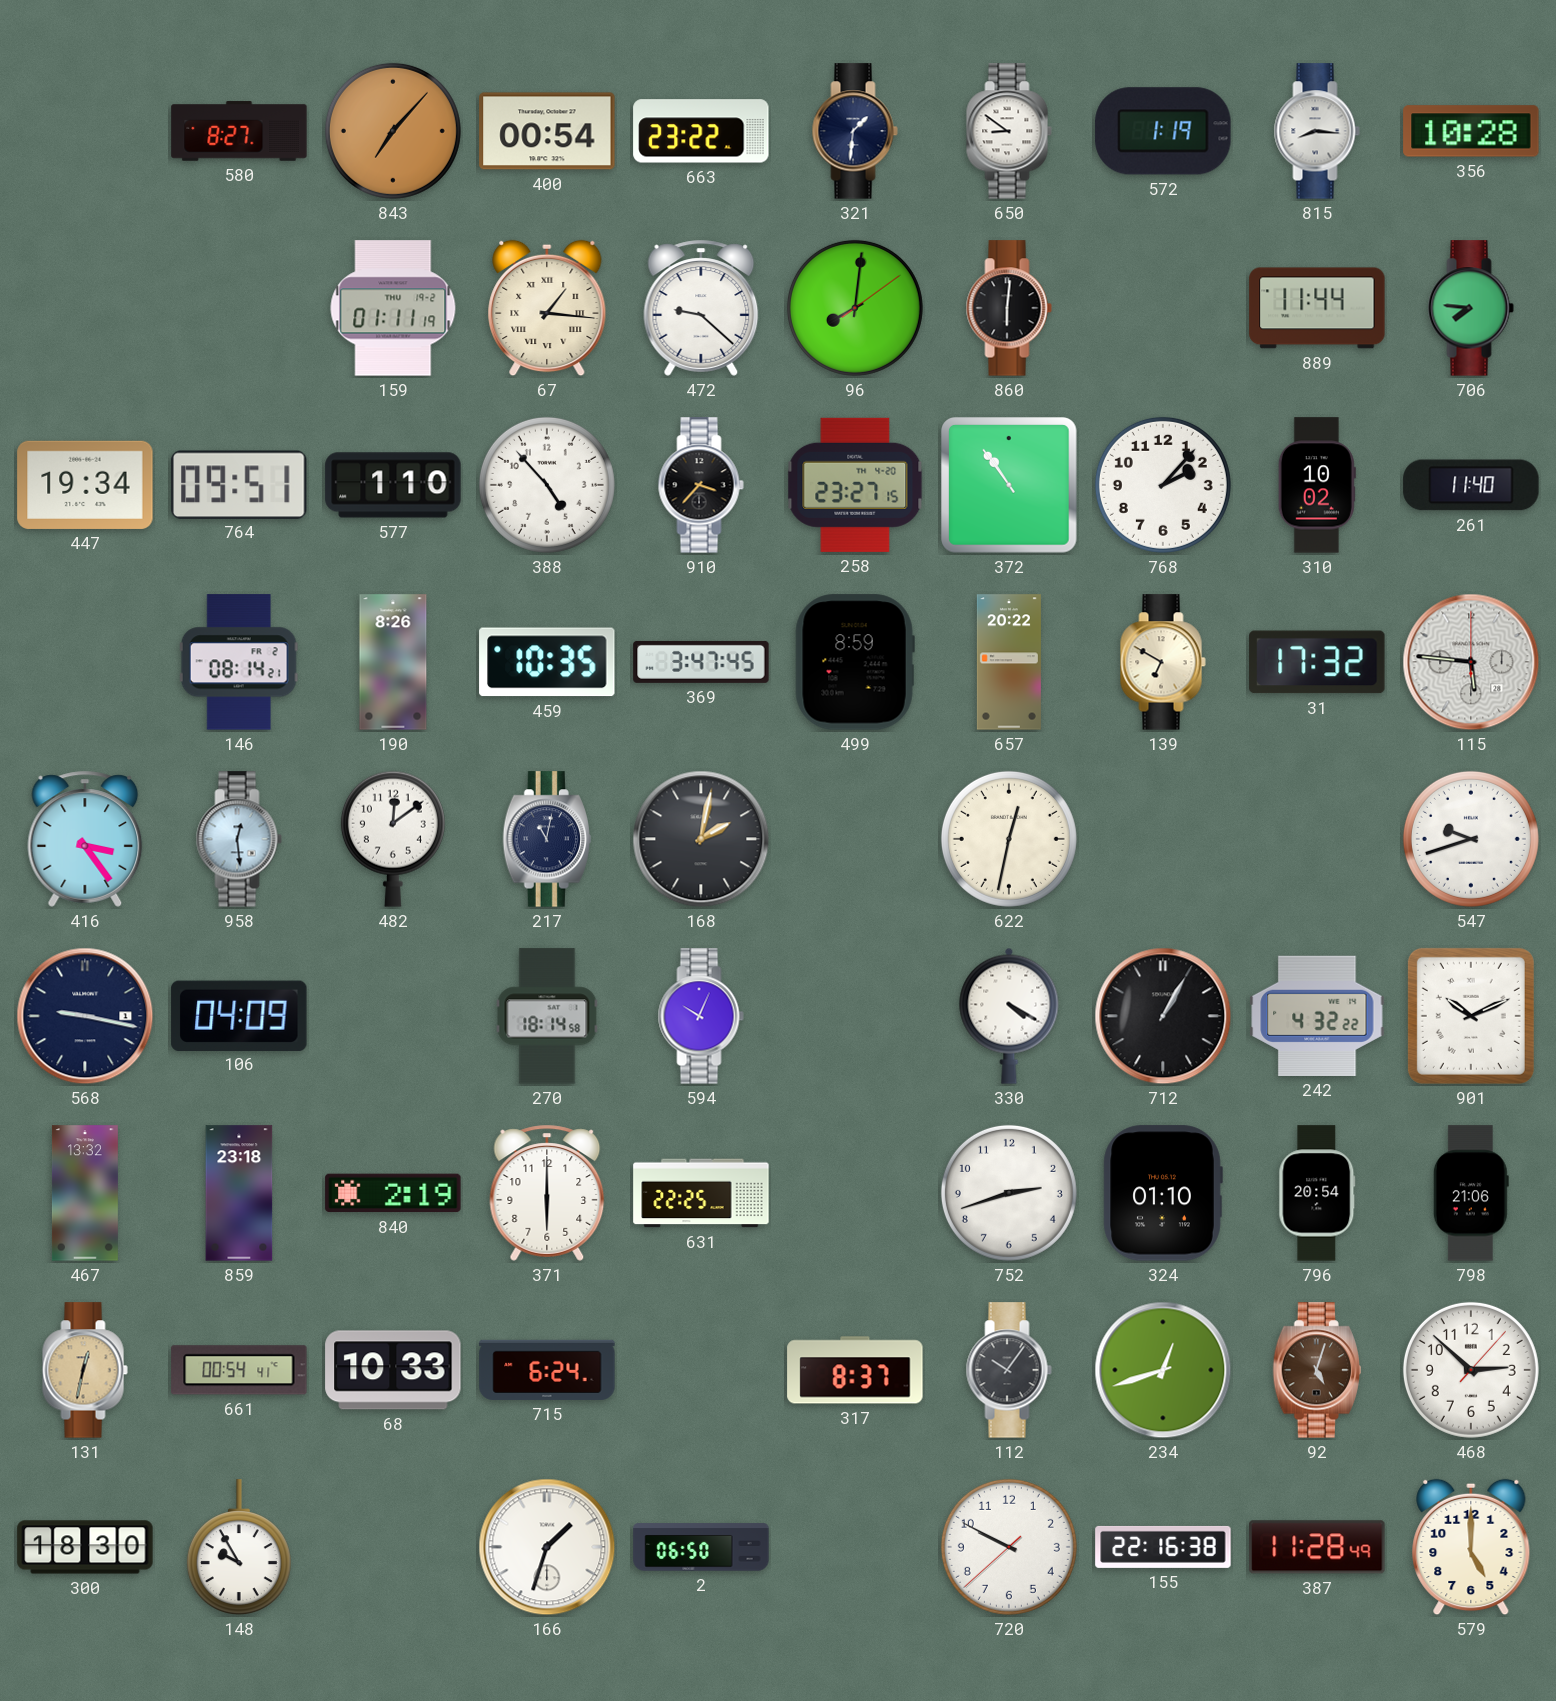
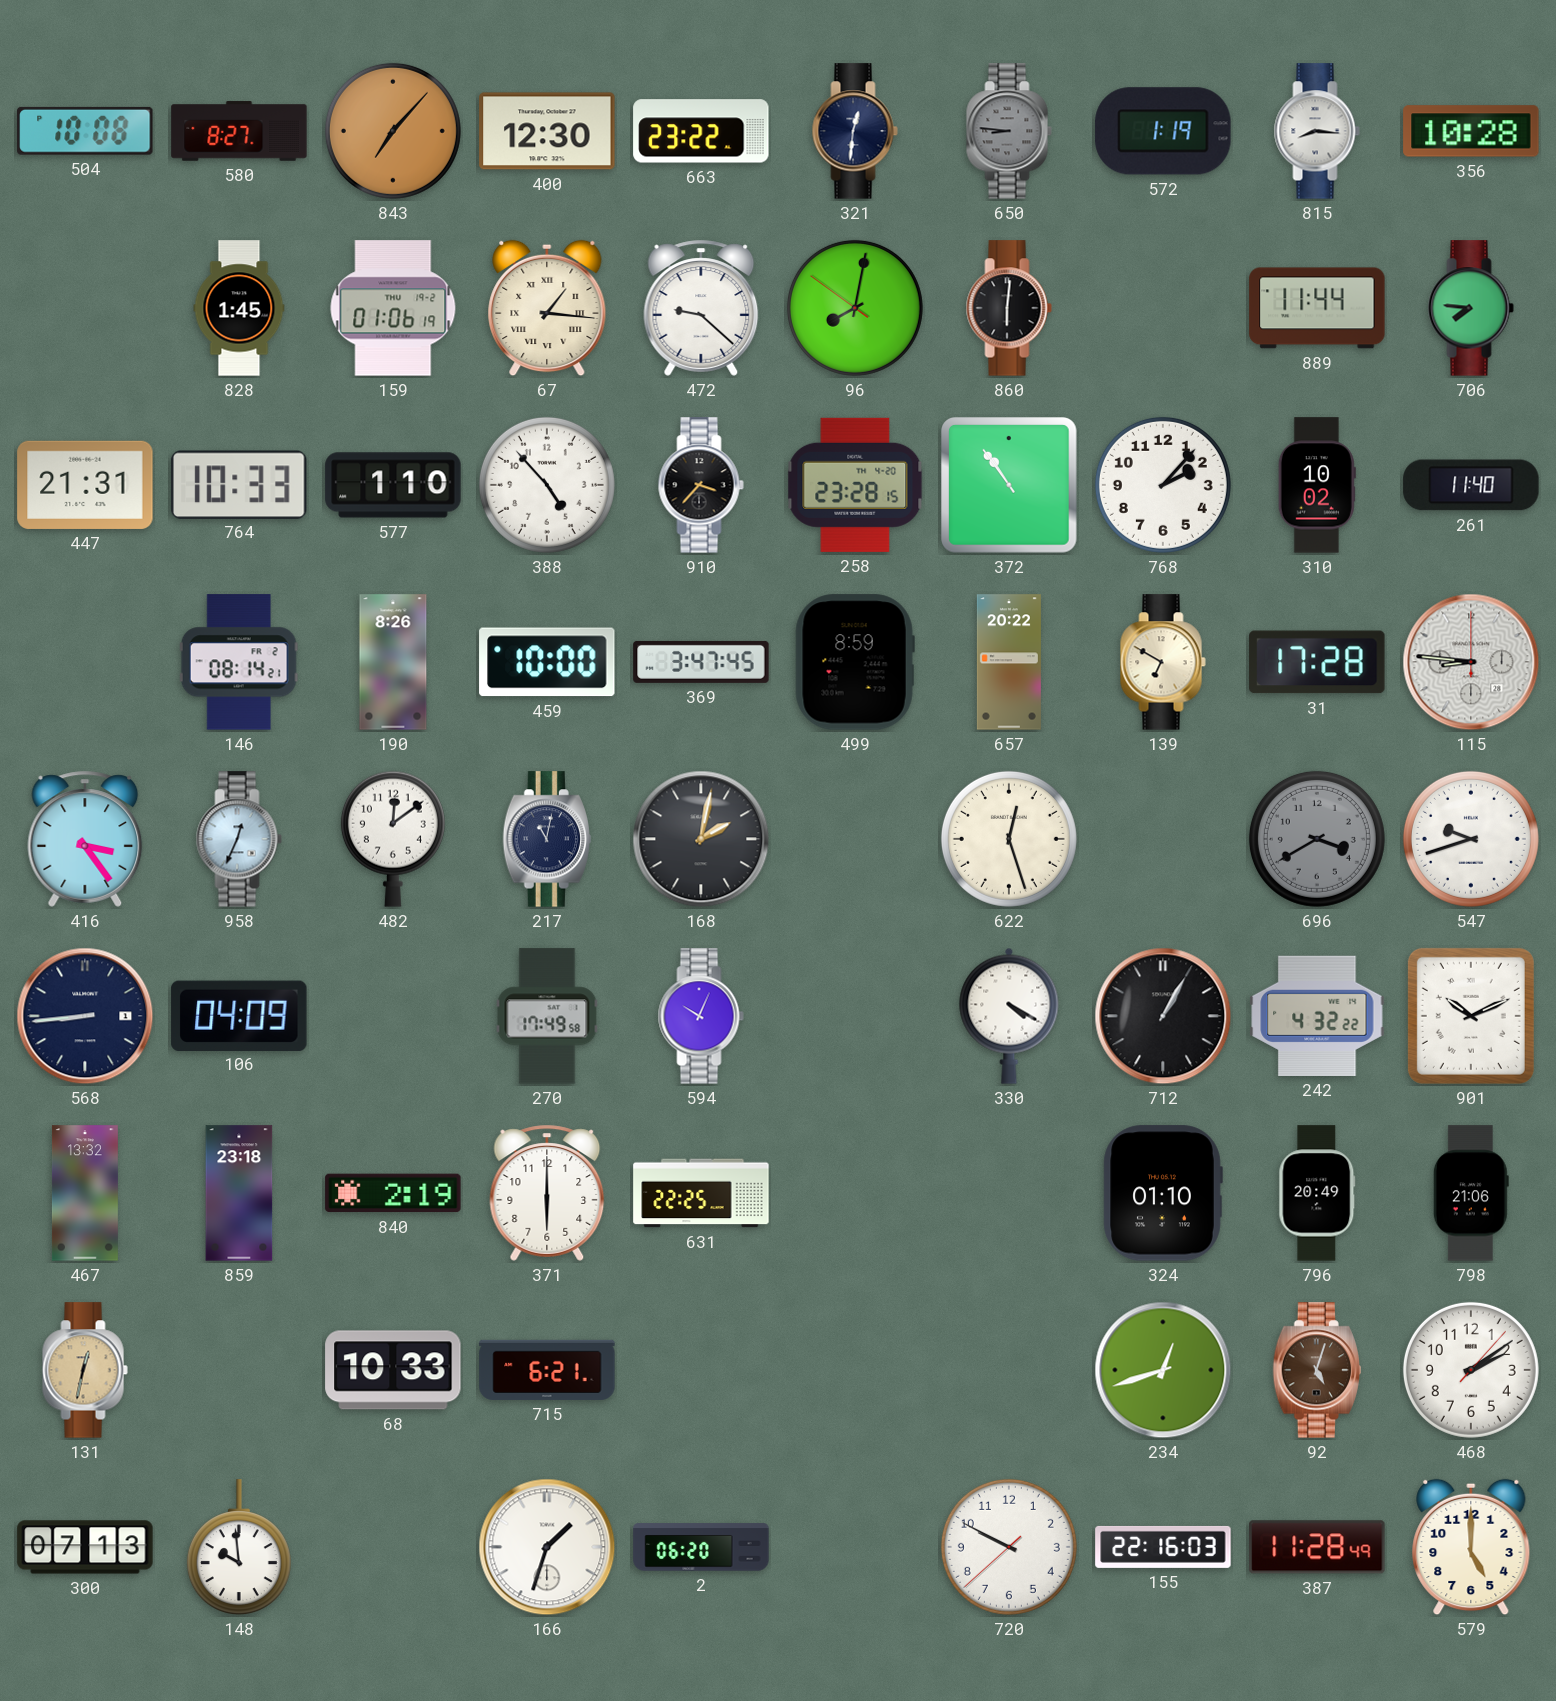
504: none -> 10:08
400: 00:54 -> 12:30
321: 1:31 -> 12:31
650: 8:51 -> 8:46
650 dial: white -> grey
828: none -> 1:45
159: 01:11 -> 01:06
96: 8:01:09 -> 8:01:51
447: 19:34 -> 21:31
764: 09:51 -> 10:33
258: 23:27 -> 23:28
459: 10:35 -> 10:00
31: 17:32 -> 17:28
115: 5:46 -> 8:46
958: 12:29 -> 12:34
622: 12:32 -> 12:27
696: none -> 3:40
568: 9:17 -> 8:44
270: 18:14 -> 17:49
752: 2:42 -> none
796: 20:54 -> 20:49
661: 00:54 -> none
715: 6:24 -> 6:21
317: 8:37 -> none
112: 10:06 -> none
468: 2:52 -> 2:09
300: 18:30 -> 07:13
148: 9:55 -> 9:59
2: 06:50 -> 06:20
155: 22:16:38 -> 22:16:03
